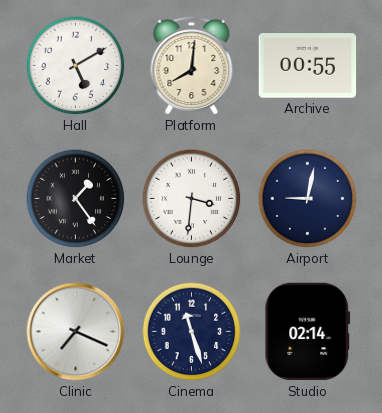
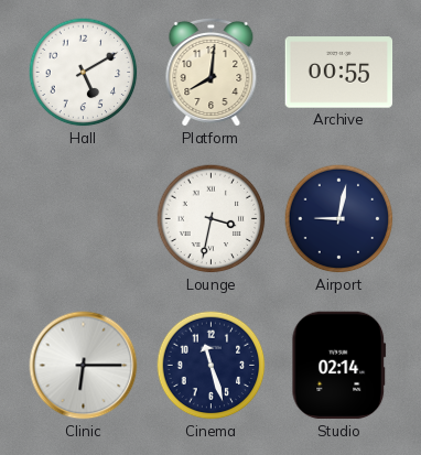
Market: 1:24 -> none
Lounge: 3:31 -> 3:32
Clinic: 7:19 -> 6:15
